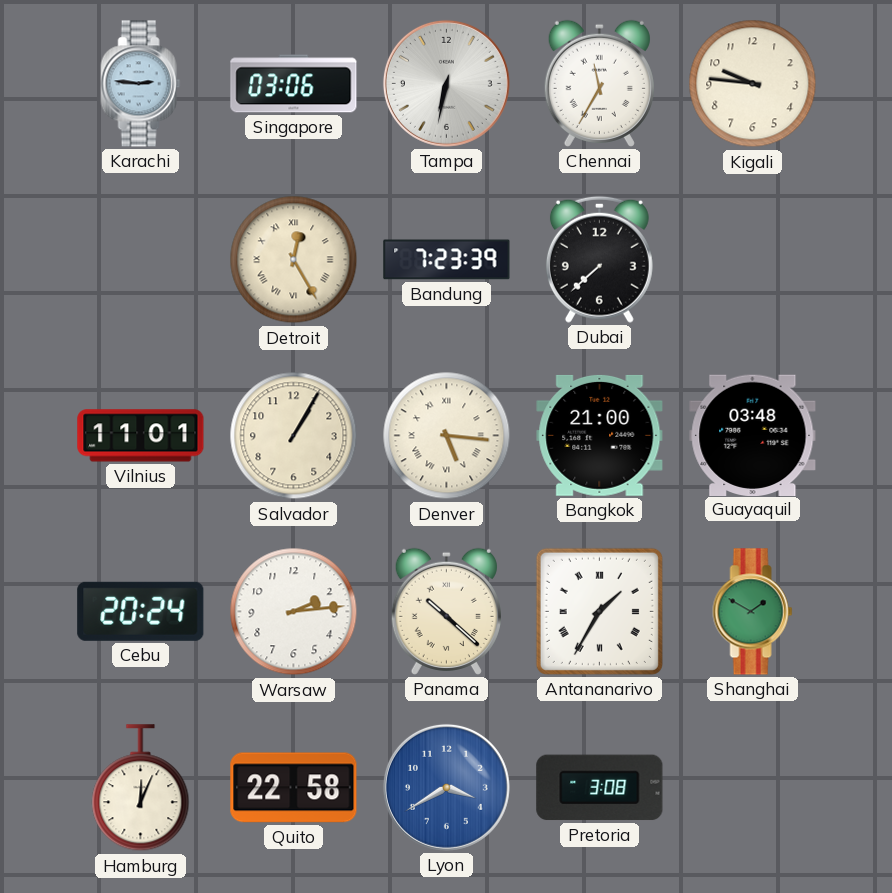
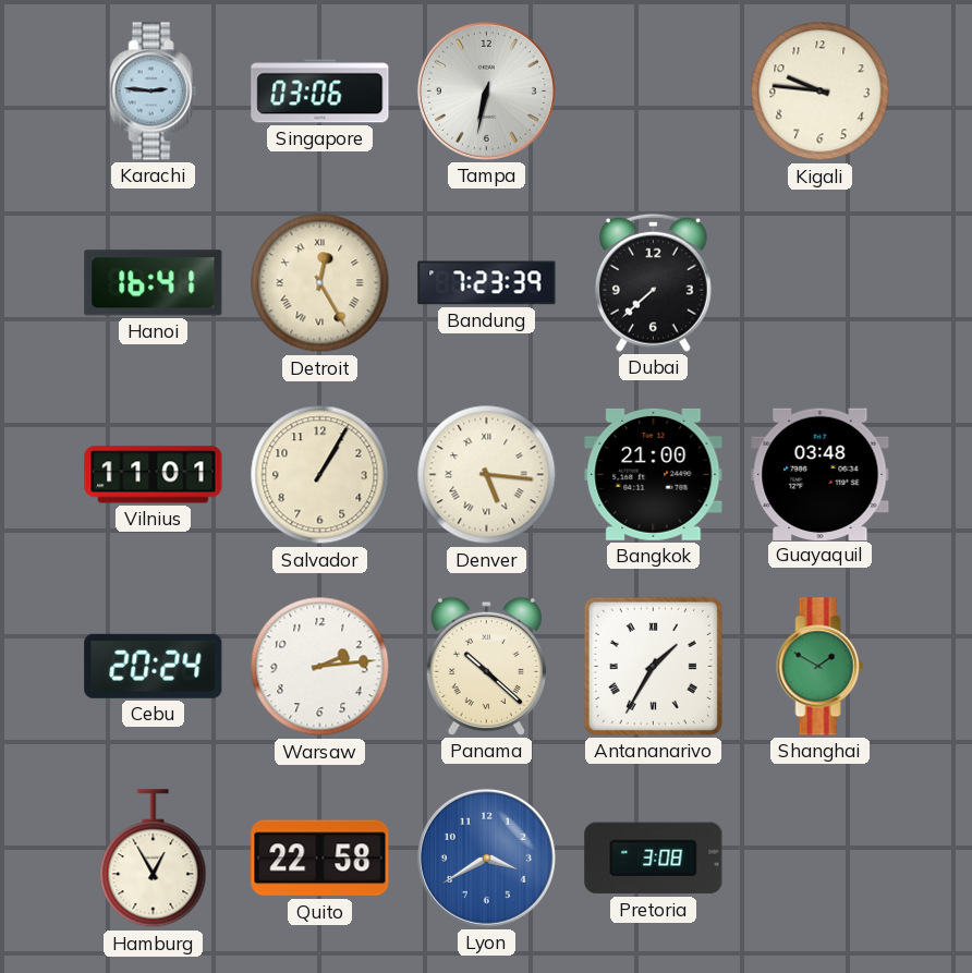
Chennai: 11:35 -> none
Hanoi: none -> 16:41
Hamburg: 12:04 -> 12:55
